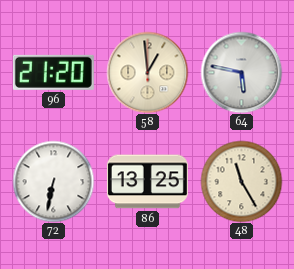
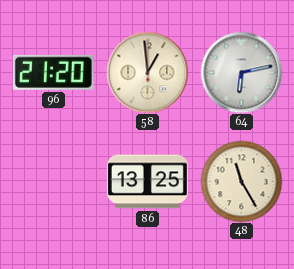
64: 5:47 -> 6:13
72: 6:32 -> none
